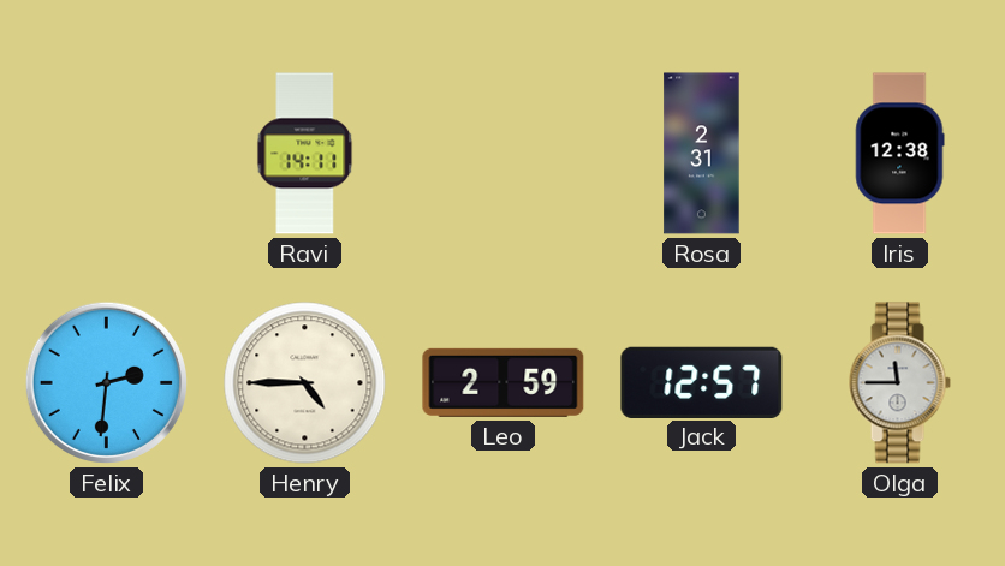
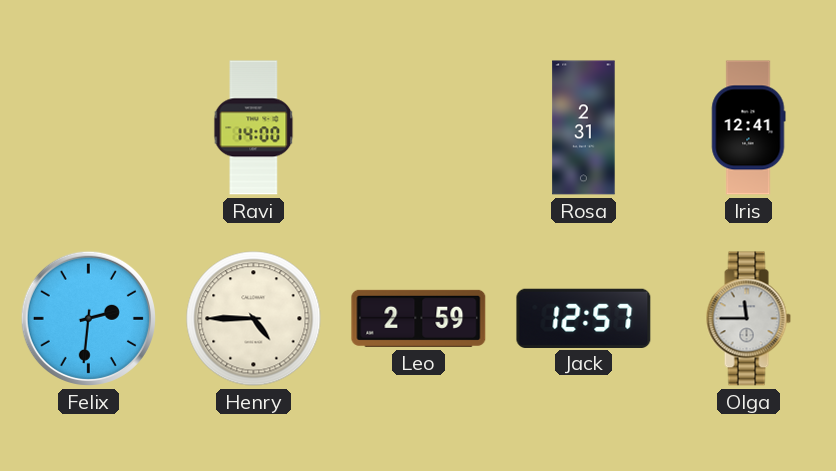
Ravi: 14:11 -> 14:00
Iris: 12:38 -> 12:41
